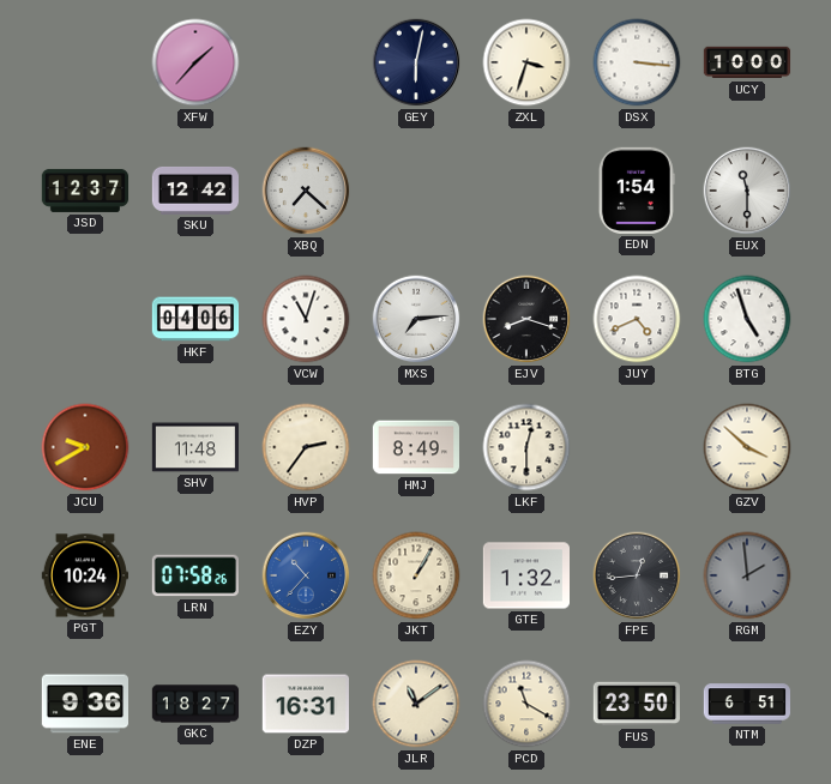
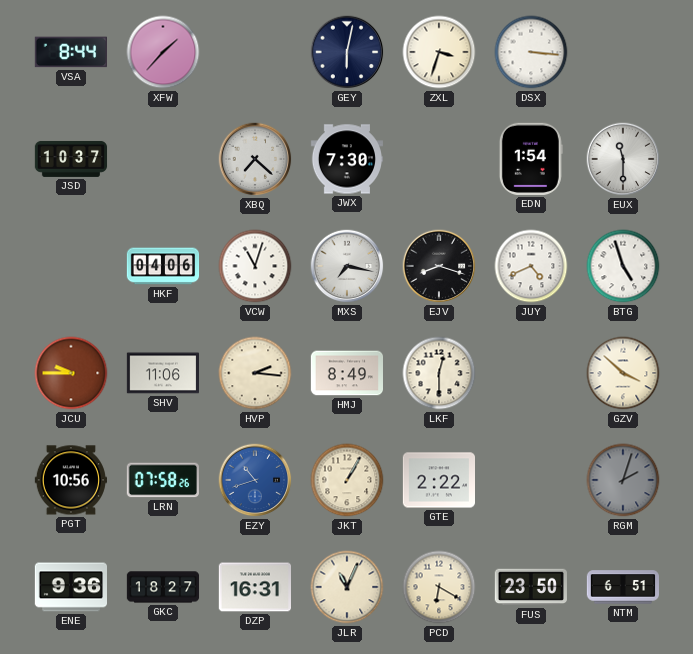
VSA: none -> 8:44
UCY: 10:00 -> none
JSD: 12:37 -> 10:37
SKU: 12:42 -> none
JWX: none -> 7:30
MXS: 7:14 -> 7:17
JCU: 9:40 -> 9:45
SHV: 11:48 -> 11:06
HVP: 2:36 -> 2:16
PGT: 10:24 -> 10:56
EZY: 10:37 -> 10:42
GTE: 1:32 -> 2:22
FPE: 12:44 -> none
RGM: 1:59 -> 2:03
JLR: 11:09 -> 11:04
PCD: 11:20 -> 6:20
